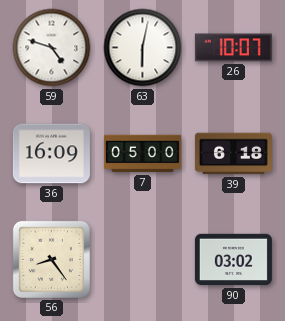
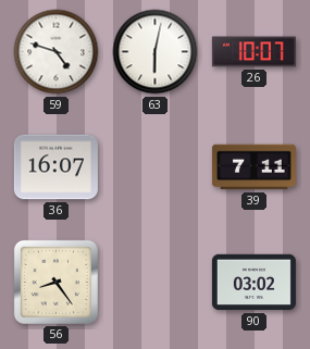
36: 16:09 -> 16:07
7: 05:00 -> none
39: 6:18 -> 7:11
